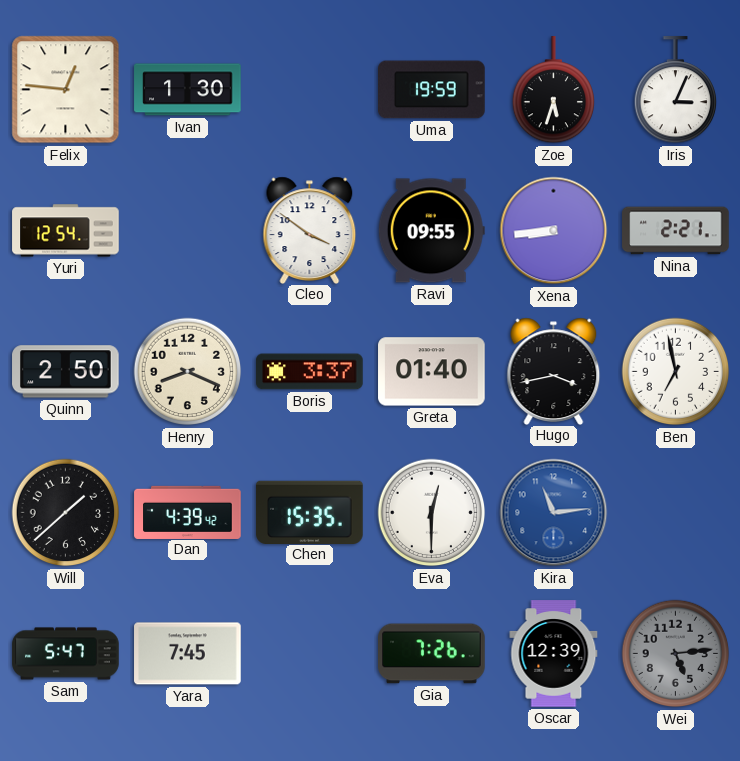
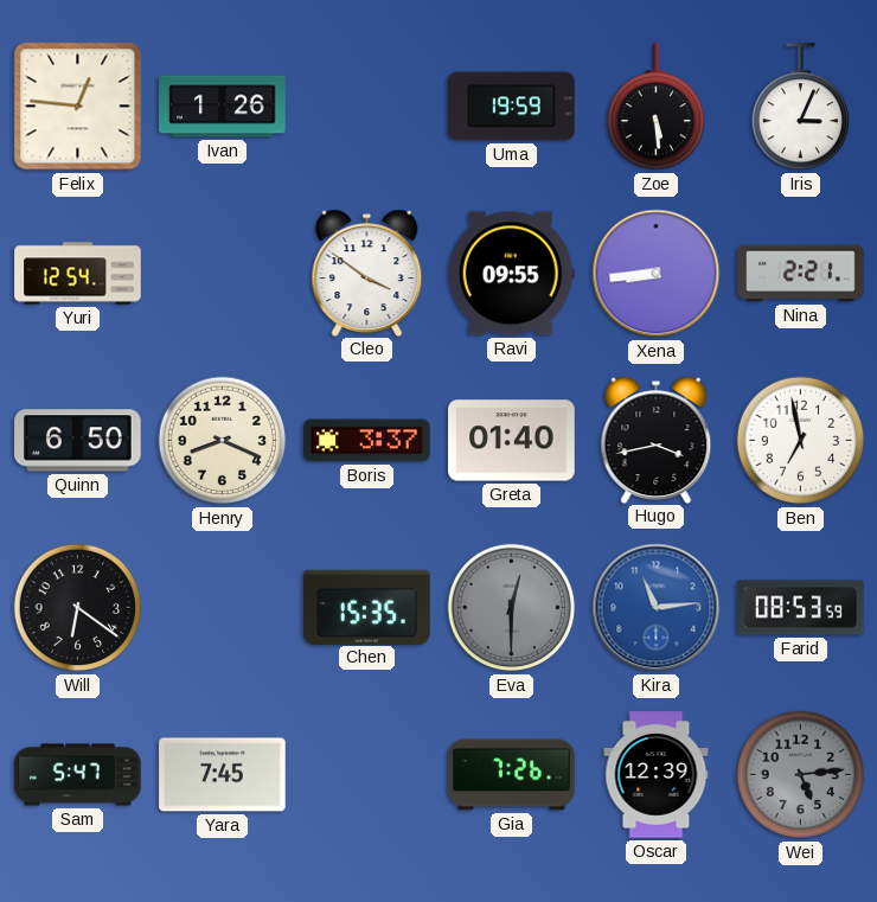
Ivan: 1:30 -> 1:26
Zoe: 5:33 -> 5:29
Quinn: 2:50 -> 6:50
Will: 1:38 -> 6:21
Dan: 4:39 -> none
Eva dial: white -> grey
Farid: none -> 08:53
